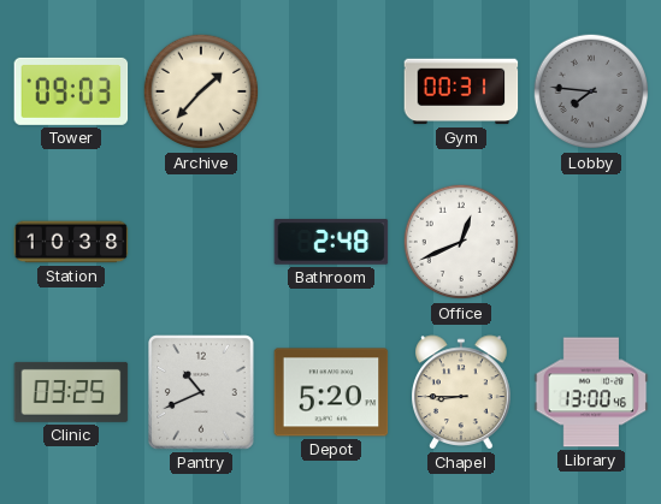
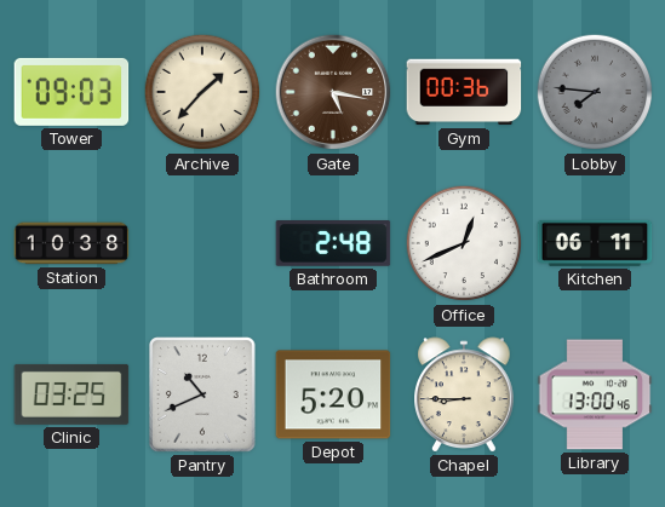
Gate: none -> 5:17
Gym: 00:31 -> 00:36
Kitchen: none -> 06:11
